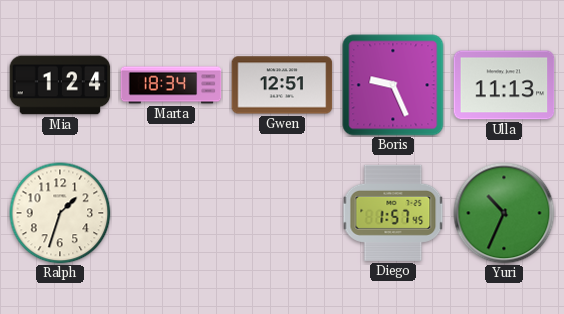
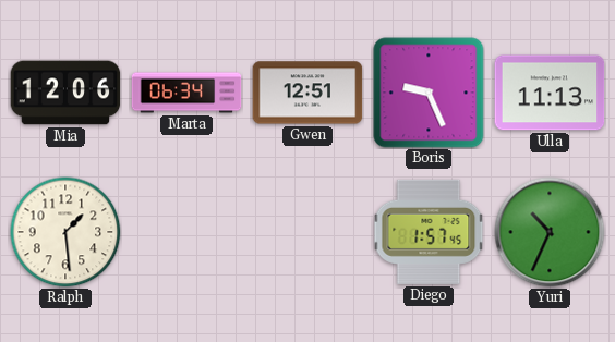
Mia: 1:24 -> 12:06
Marta: 18:34 -> 06:34
Ralph: 1:33 -> 1:29
